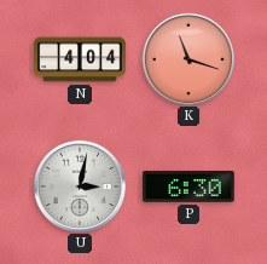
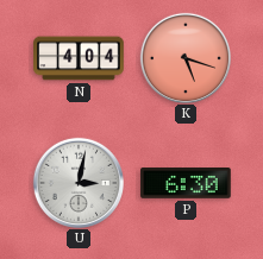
K: 11:18 -> 5:18
